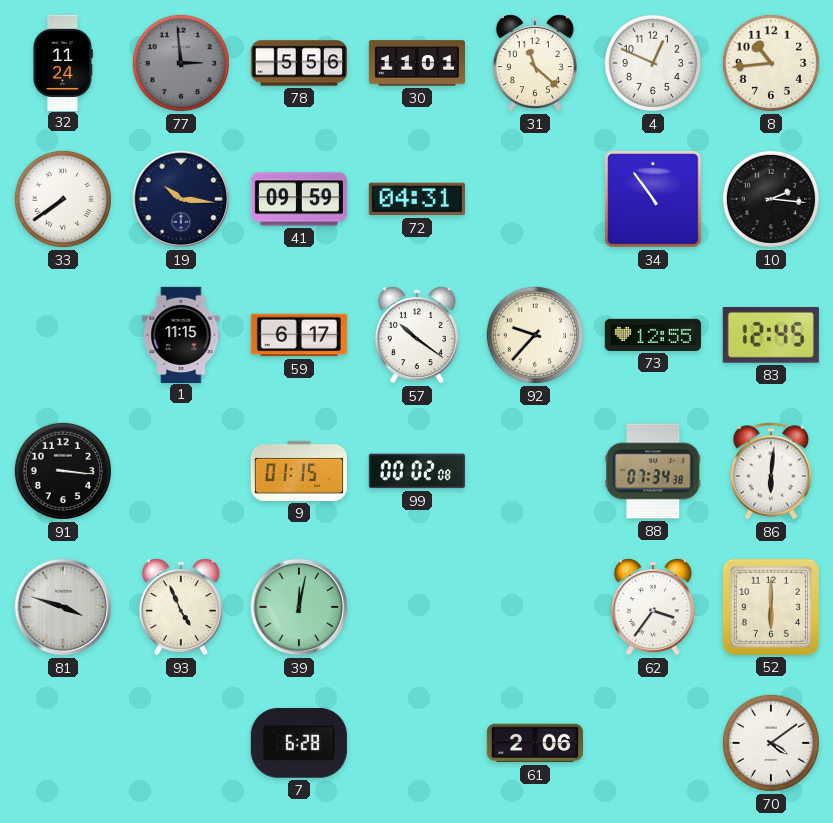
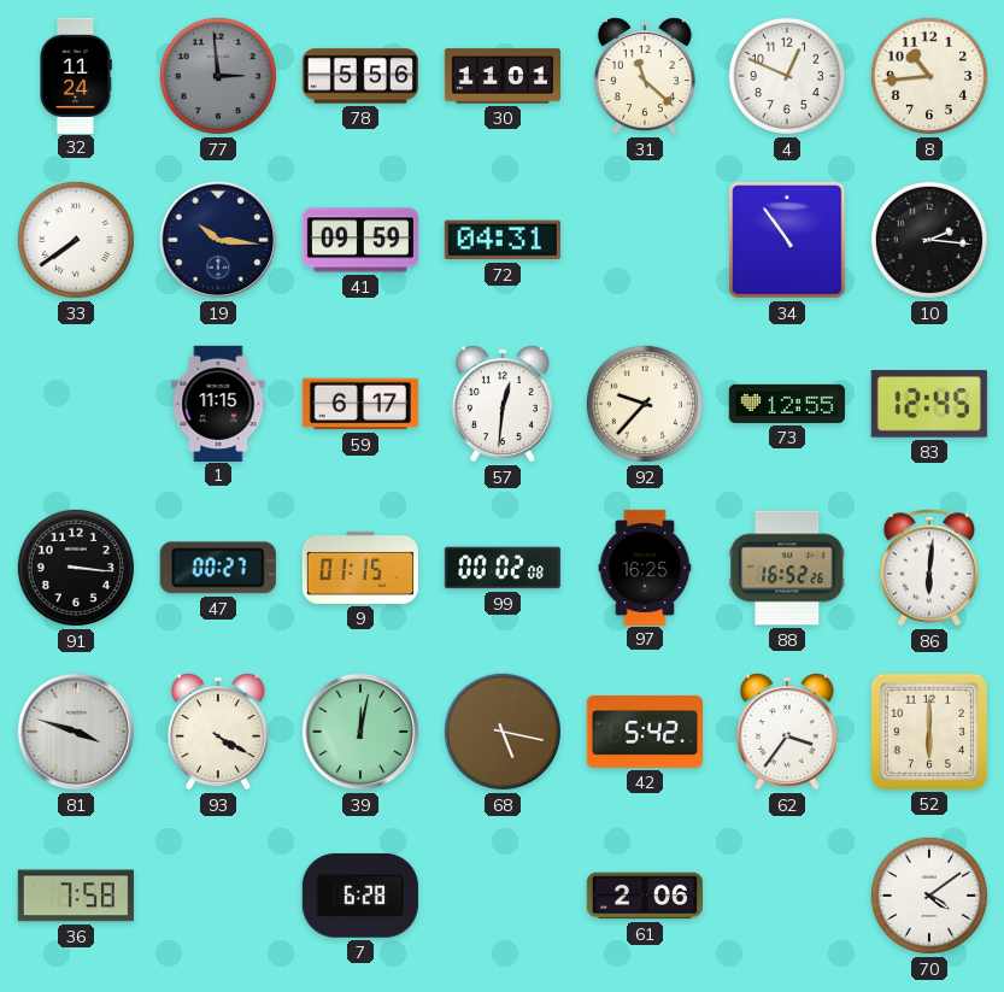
57: 10:21 -> 12:31
47: none -> 00:27
97: none -> 16:25
88: 07:34 -> 16:52
93: 4:56 -> 4:20
68: none -> 5:17
42: none -> 5:42
36: none -> 7:58
